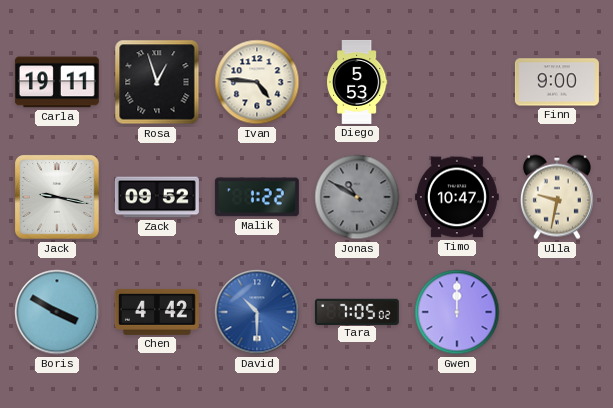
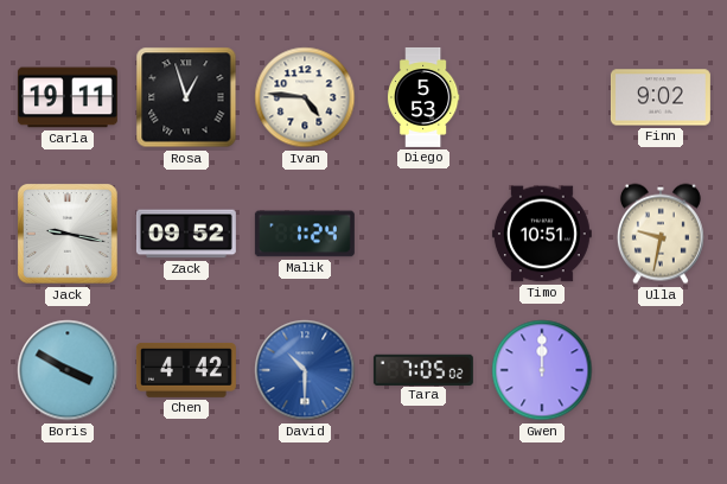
Finn: 9:00 -> 9:02
Malik: 1:22 -> 1:24
Jonas: 10:50 -> none
Timo: 10:47 -> 10:51
